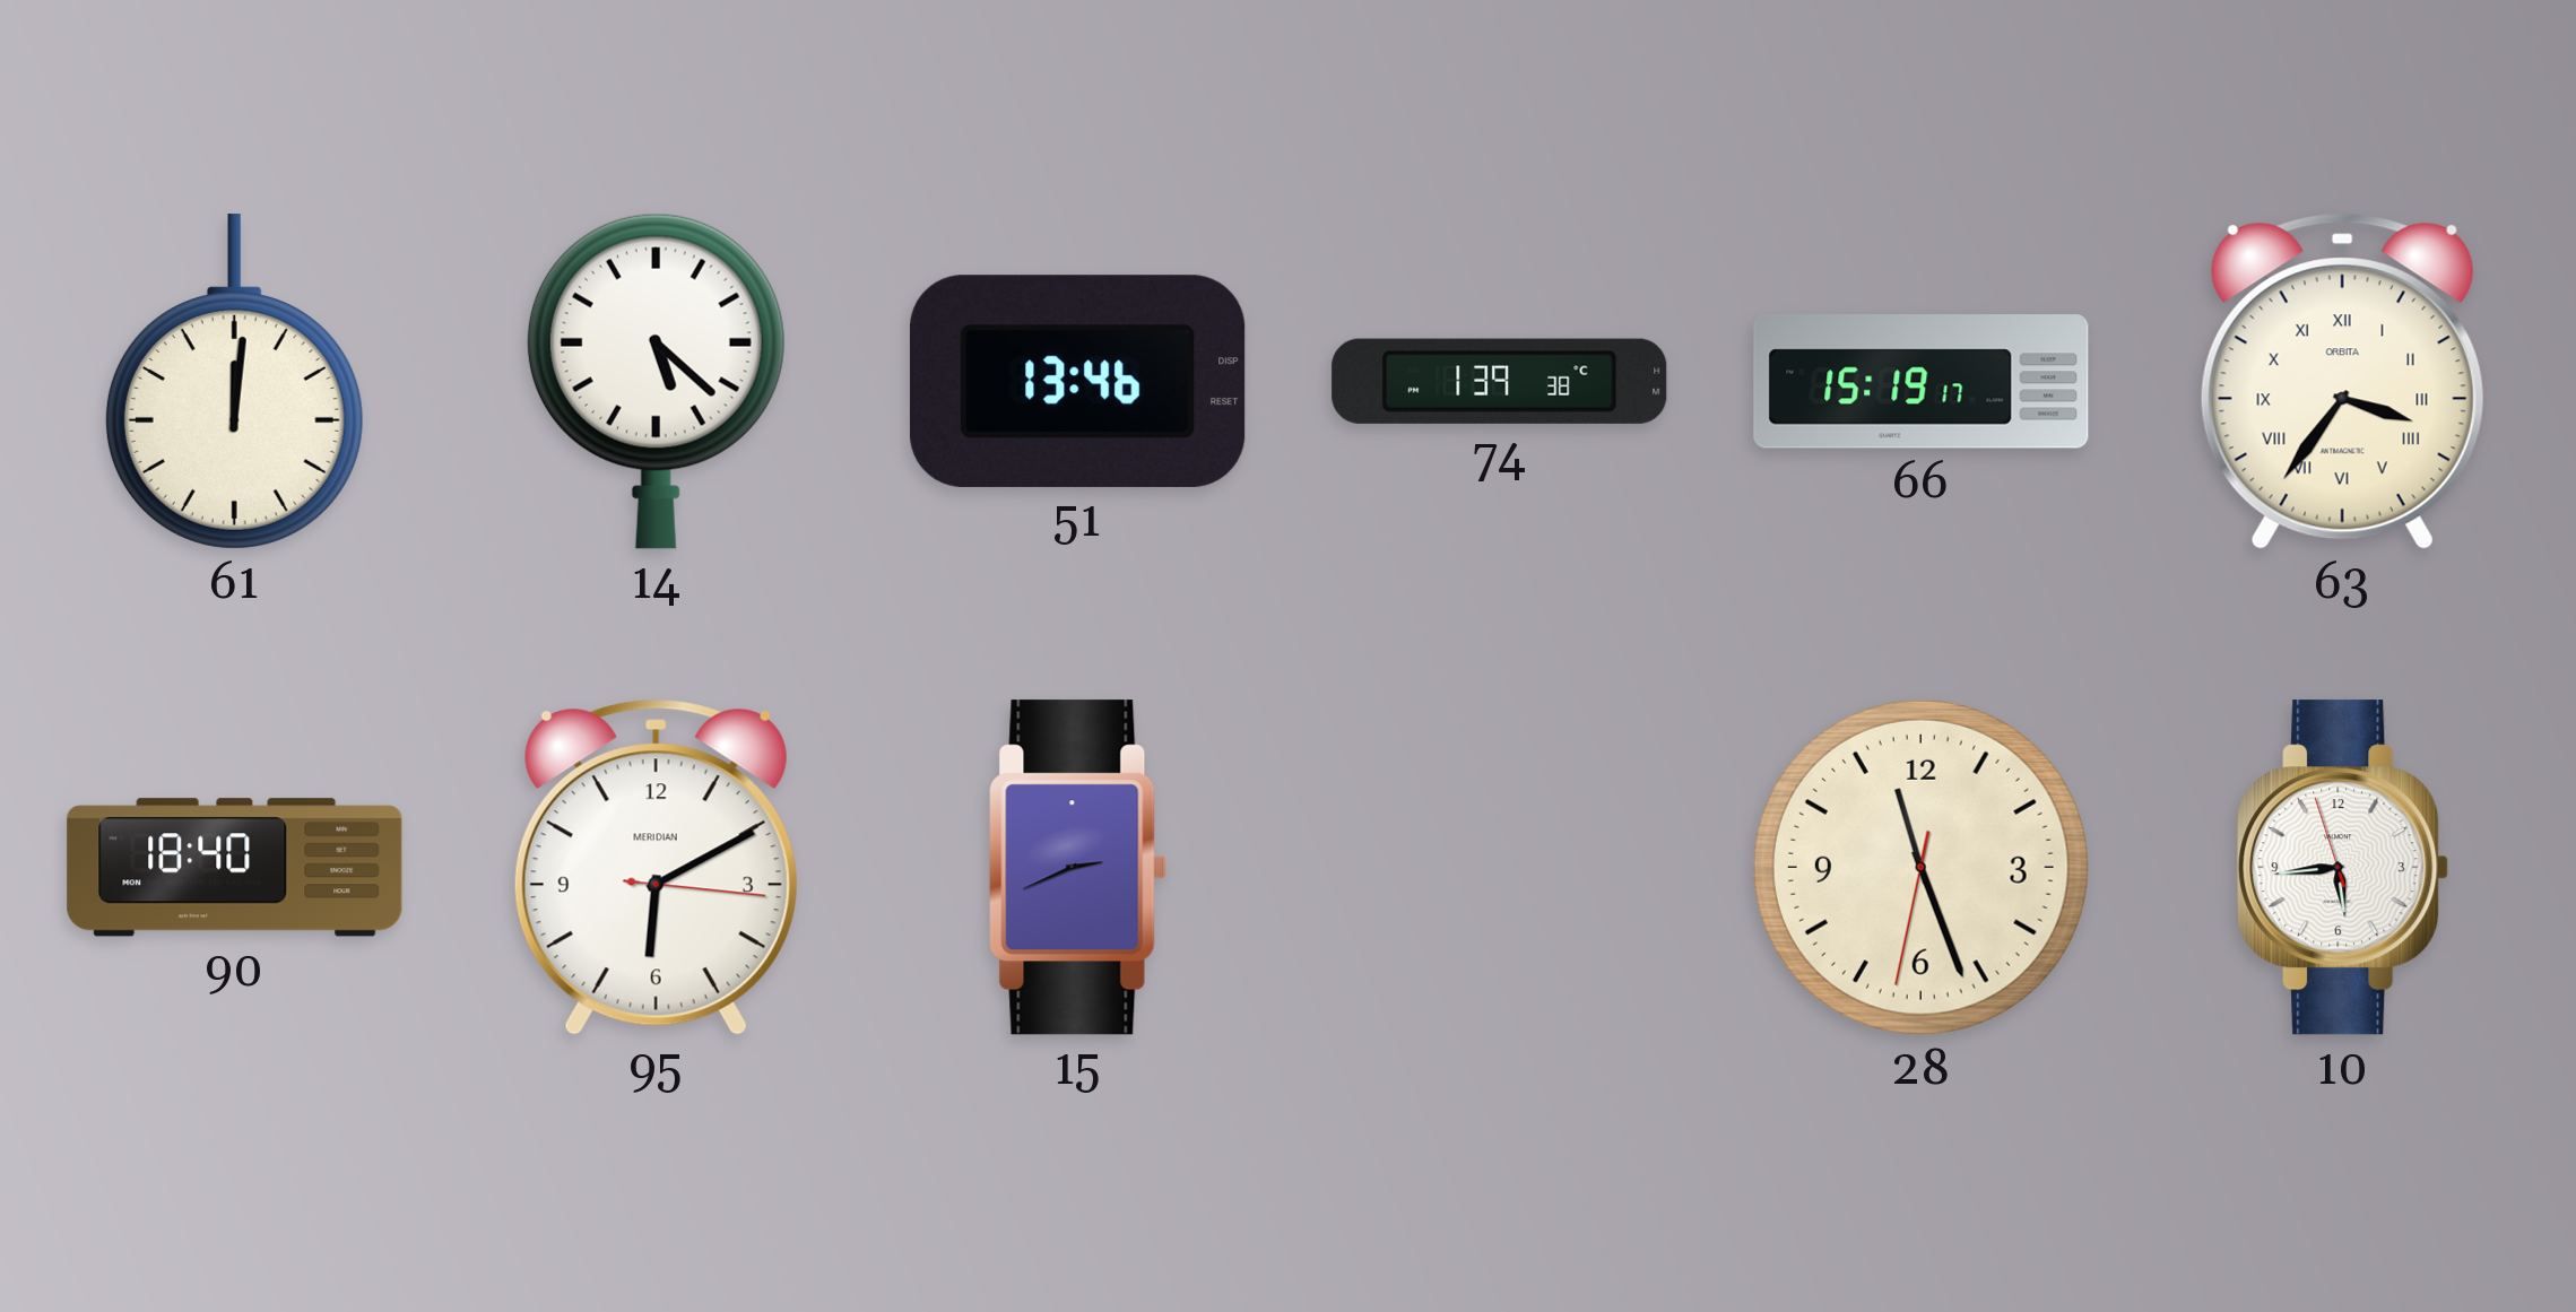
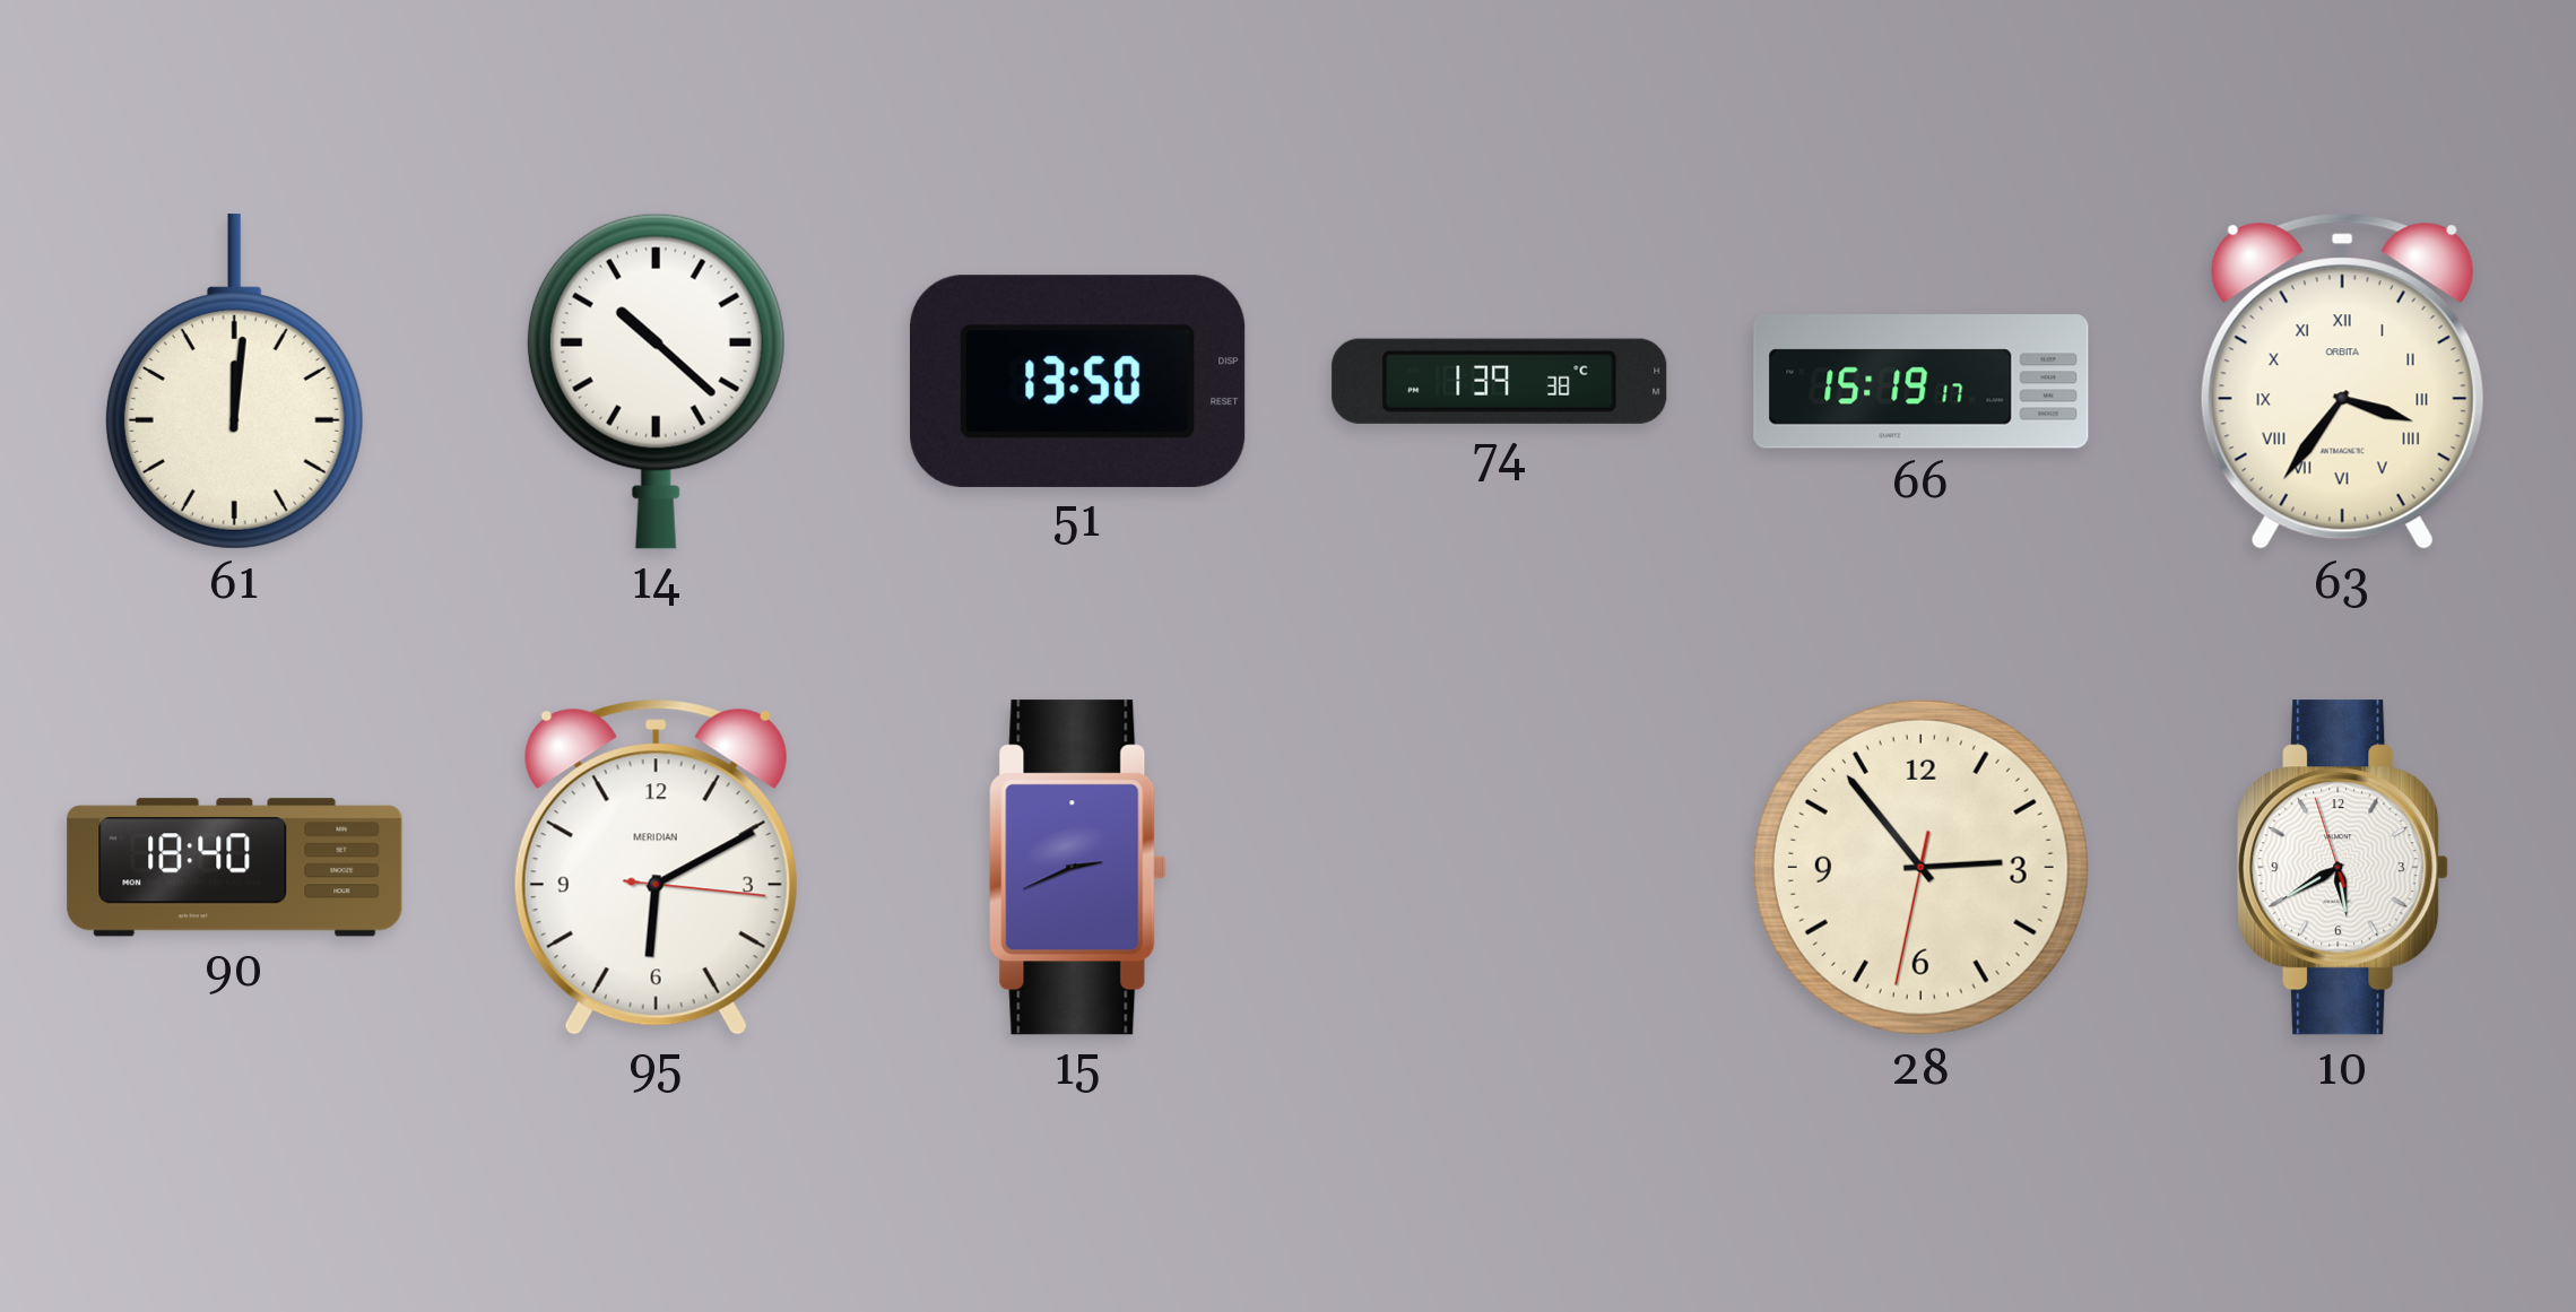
14: 5:22 -> 10:22
51: 13:46 -> 13:50
28: 11:26 -> 2:53
10: 5:43 -> 5:39
